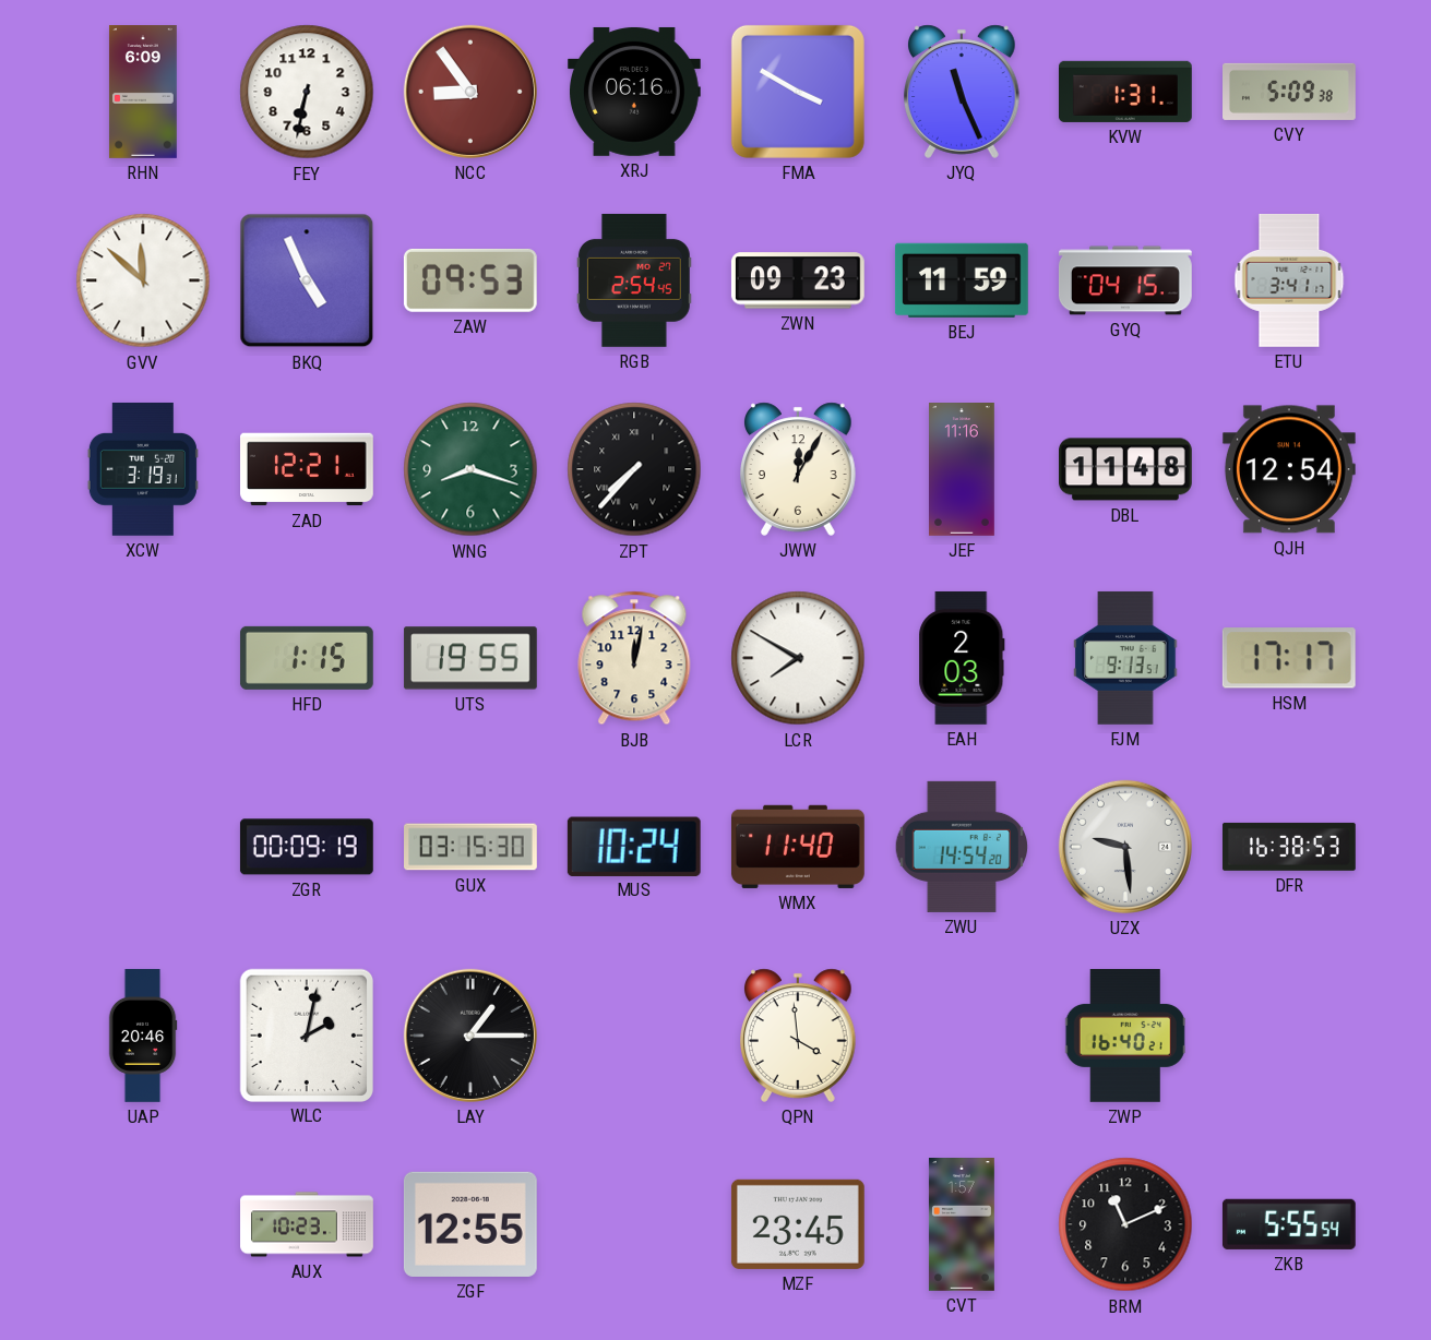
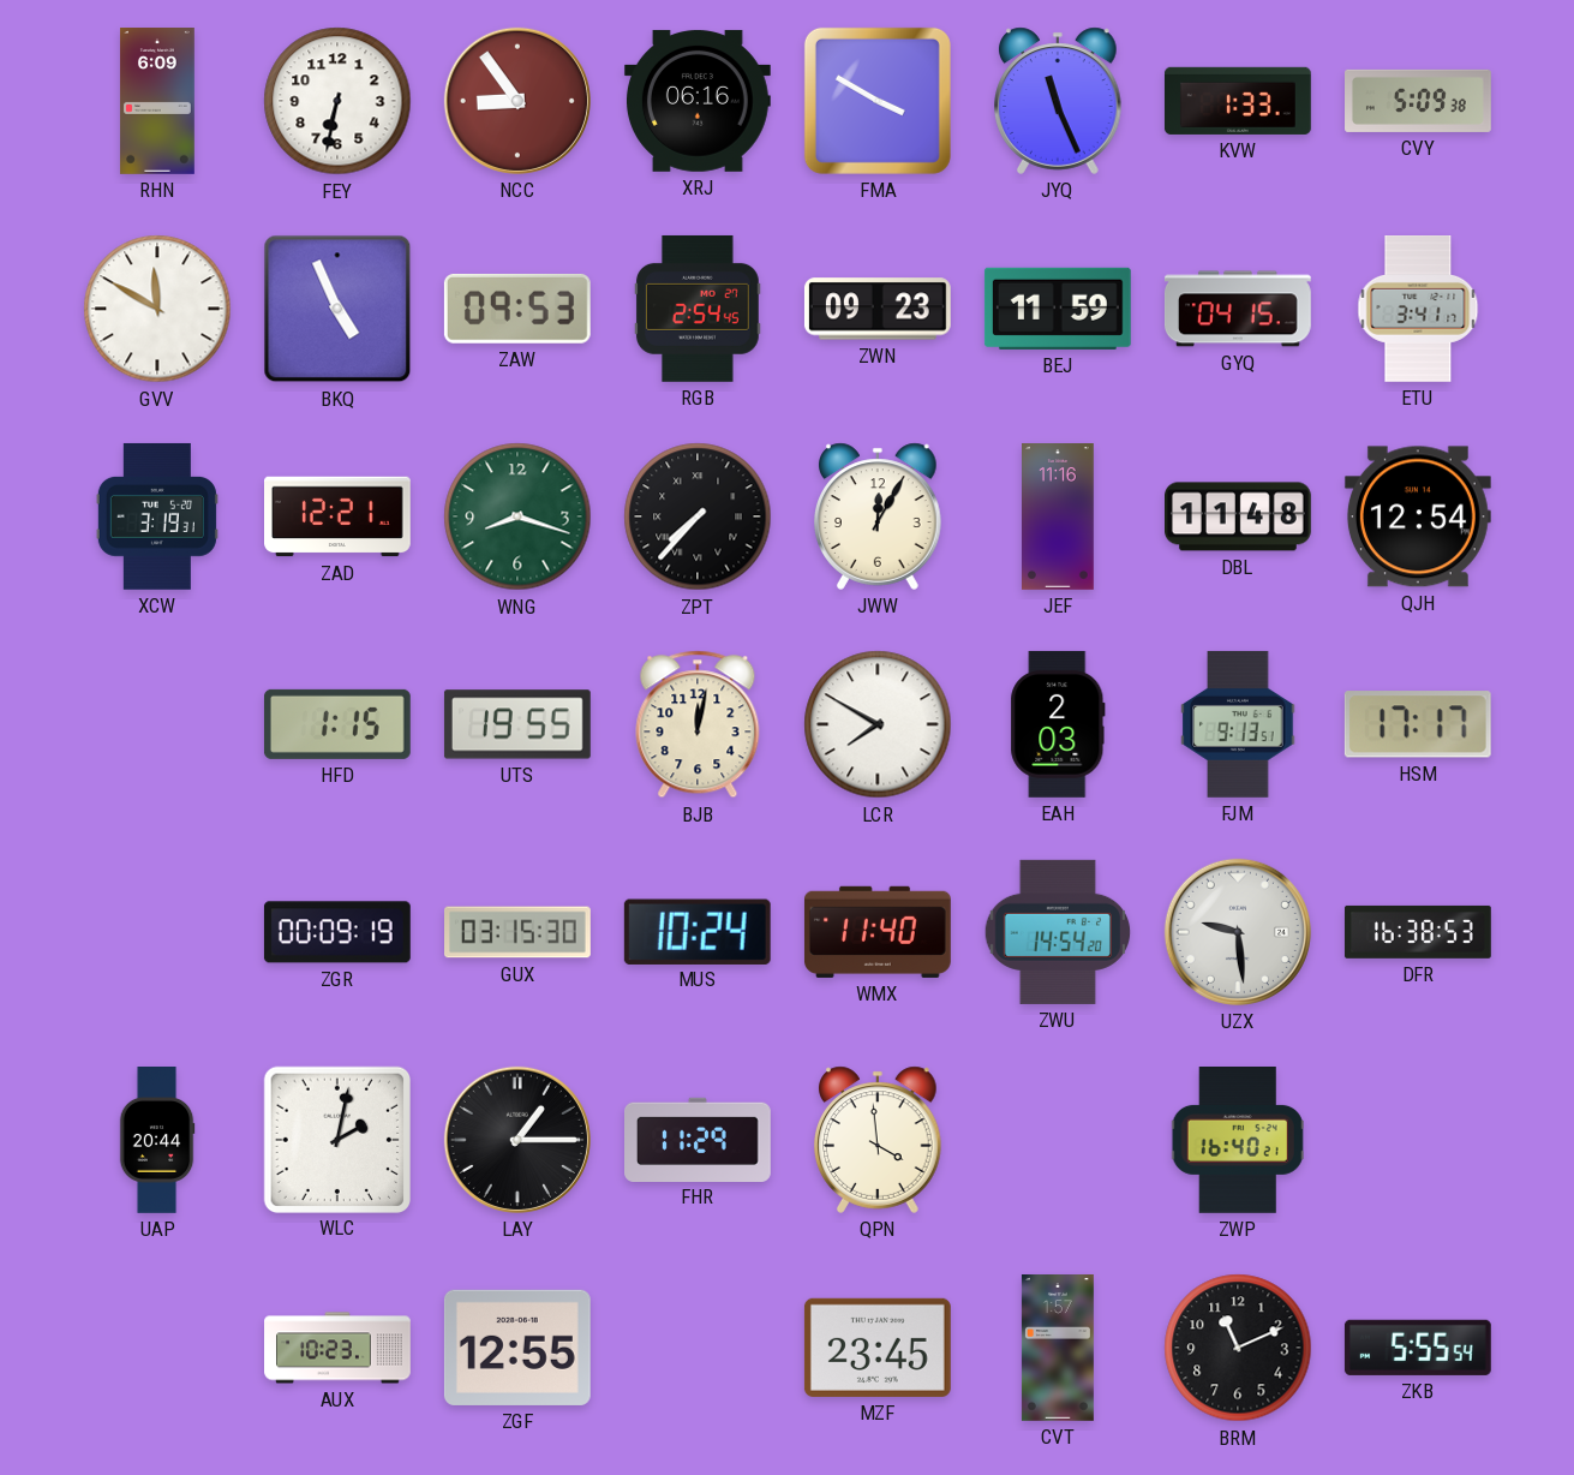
KVW: 1:31 -> 1:33
GVV: 11:52 -> 11:50
UAP: 20:46 -> 20:44
FHR: none -> 11:29
